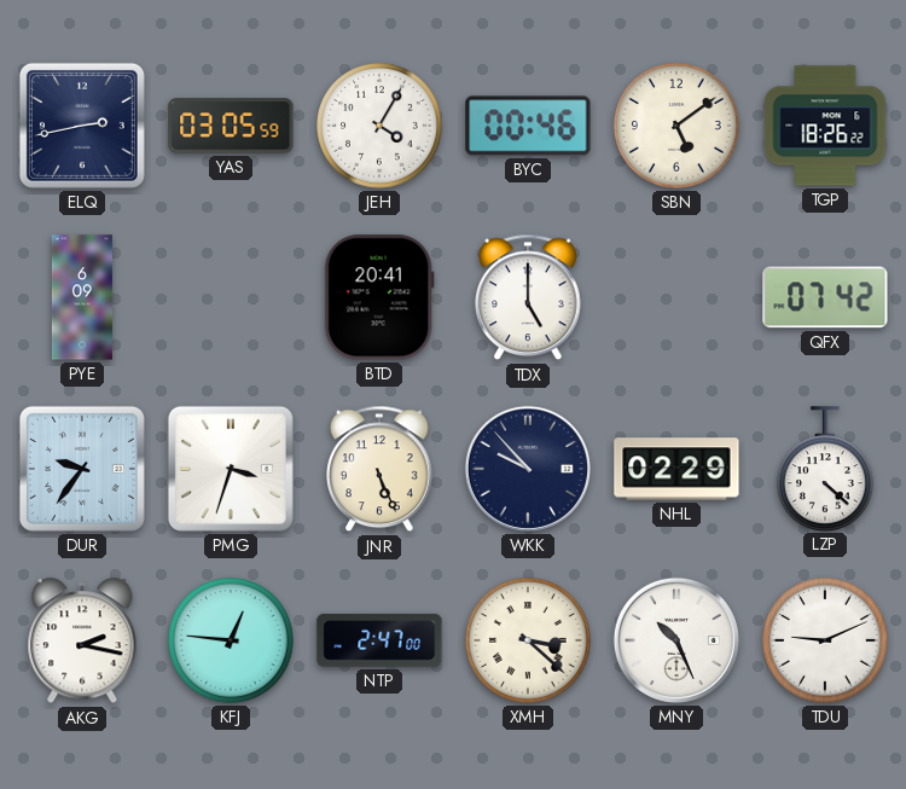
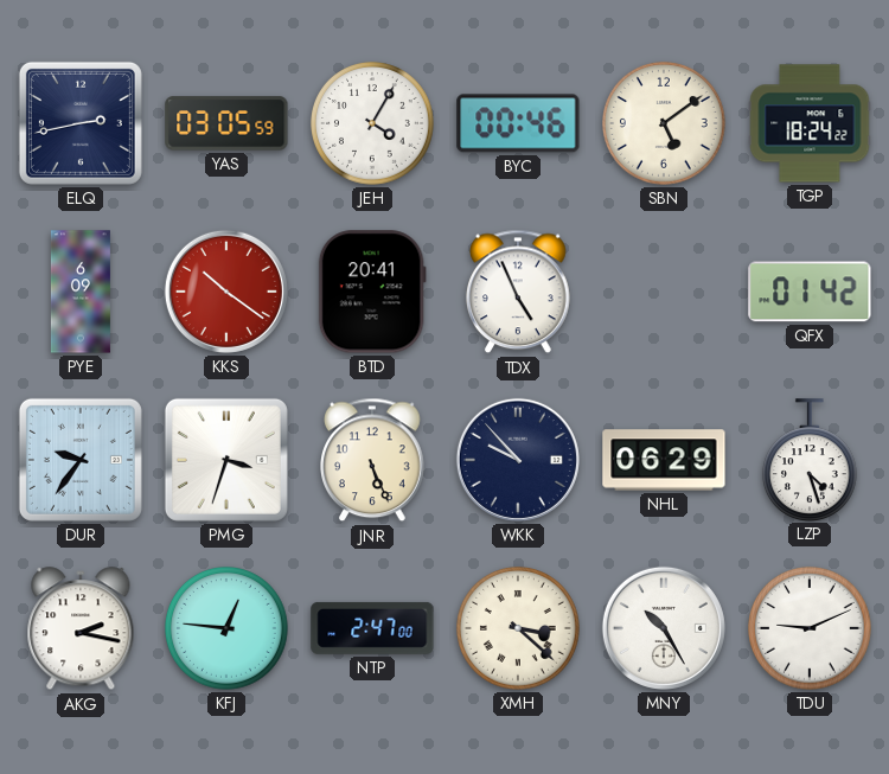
TGP: 18:26 -> 18:24
KKS: none -> 10:21
TDX: 5:00 -> 4:56
QFX: 07:42 -> 01:42
NHL: 02:29 -> 06:29
LZP: 4:22 -> 4:27
MNY: 10:26 -> 10:25
